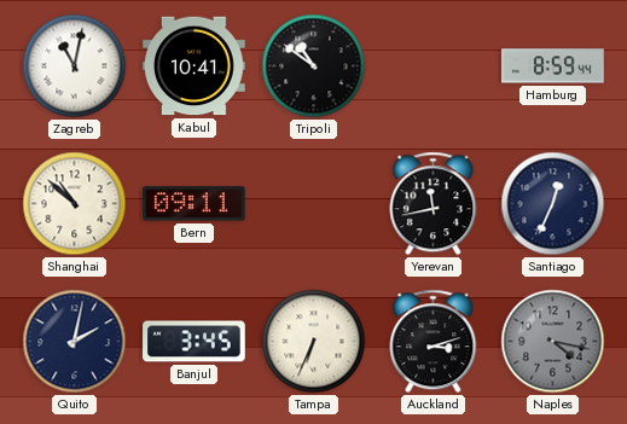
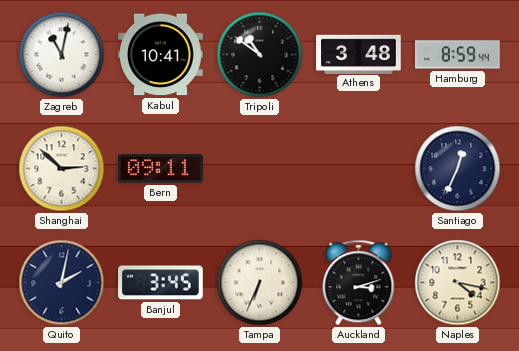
Athens: none -> 3:48
Shanghai: 10:52 -> 2:52
Yerevan: 11:43 -> none
Naples dial: grey -> cream
